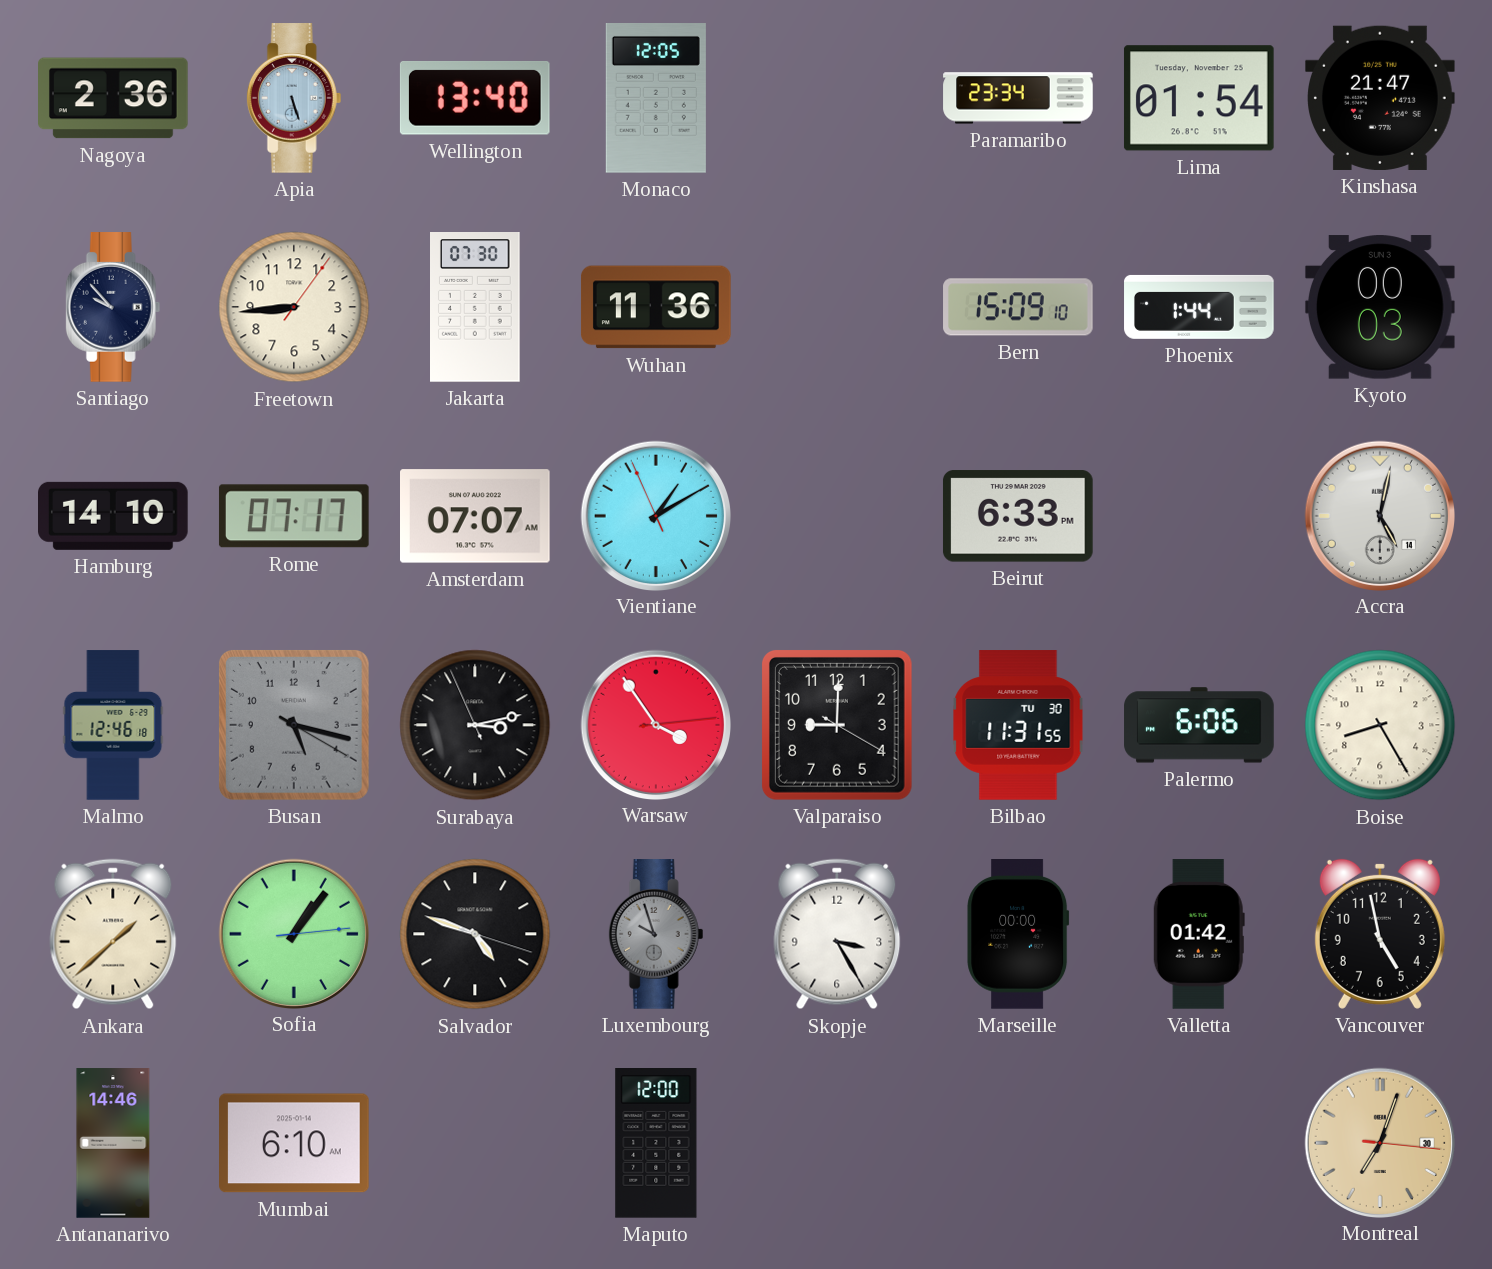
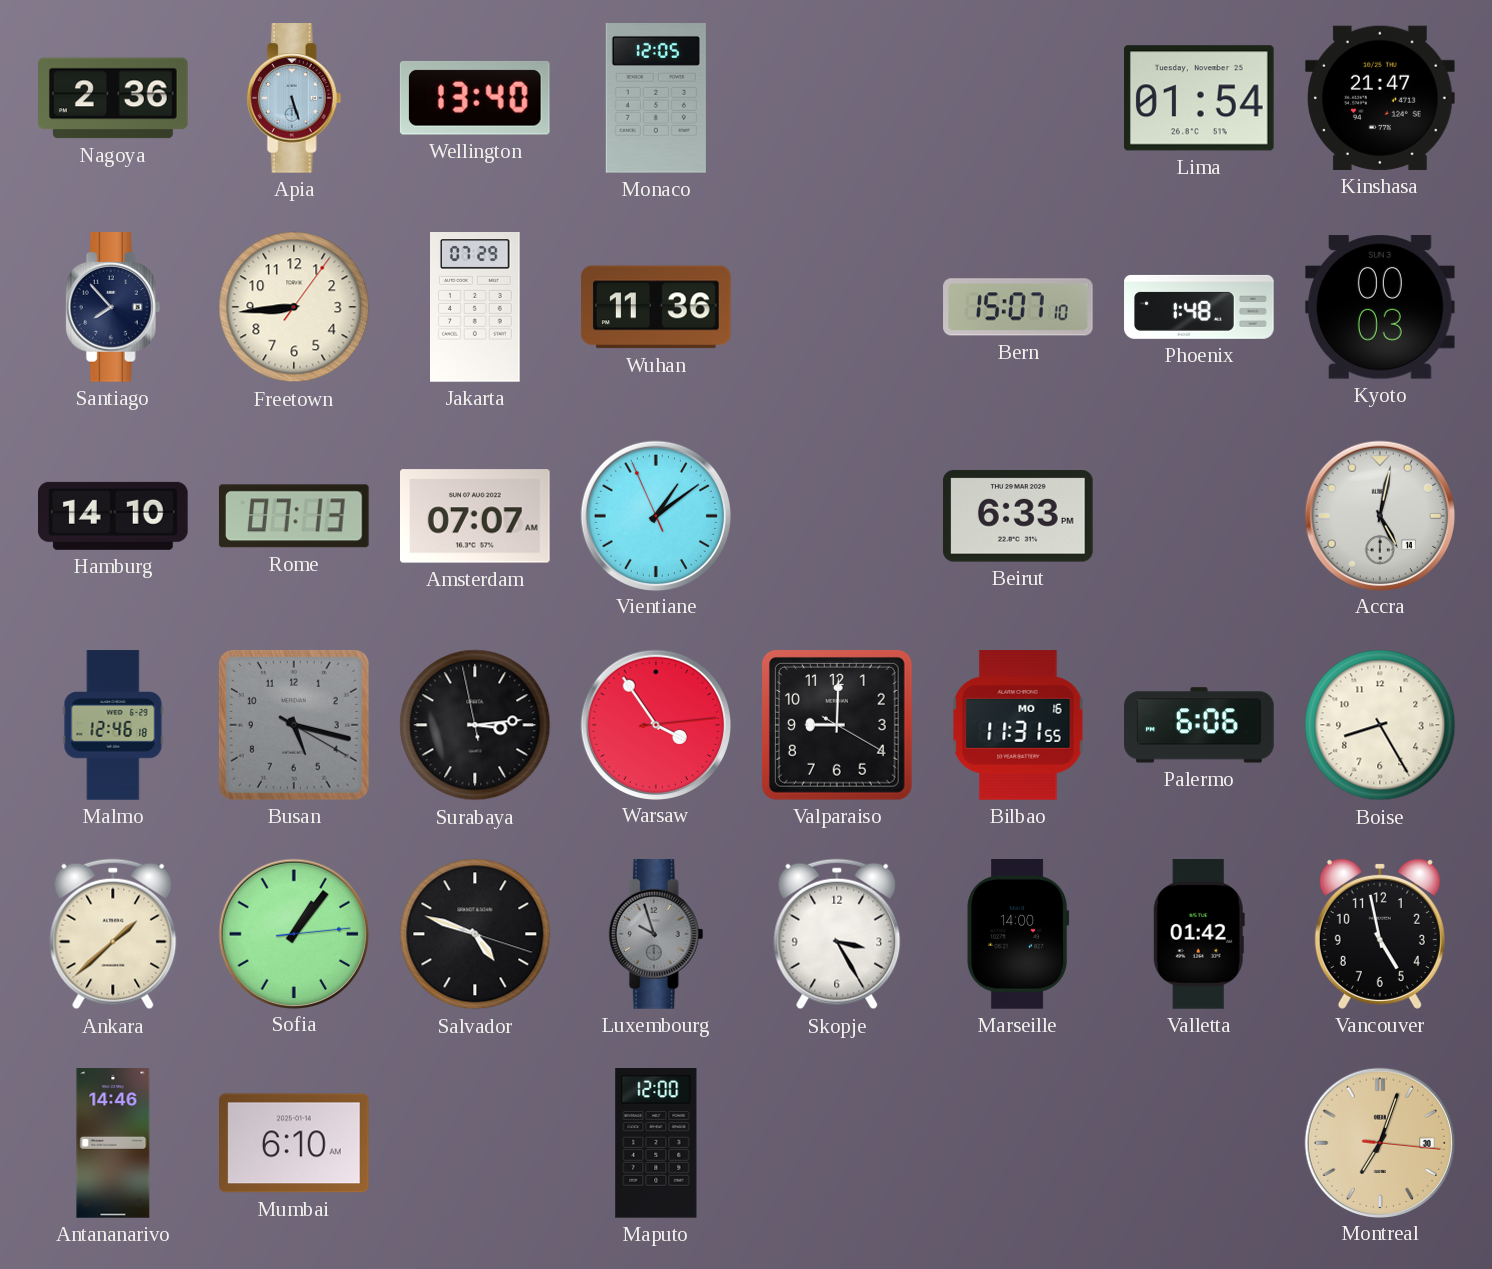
Paramaribo: 23:34 -> none
Santiago: 9:53 -> 7:53
Jakarta: 07:30 -> 07:29
Bern: 15:09 -> 15:07
Phoenix: 1:44 -> 1:48
Rome: 07:17 -> 07:13
Vientiane: 1:09 -> 1:08
Surabaya: 3:12 -> 3:13
Bilbao date: TU 30 -> MO 16
Marseille: 00:00 -> 14:00
